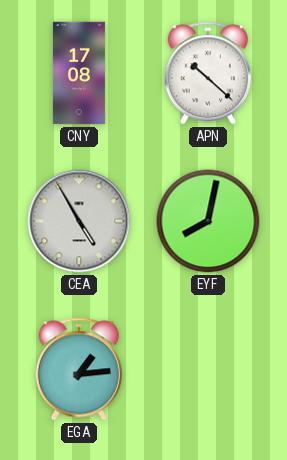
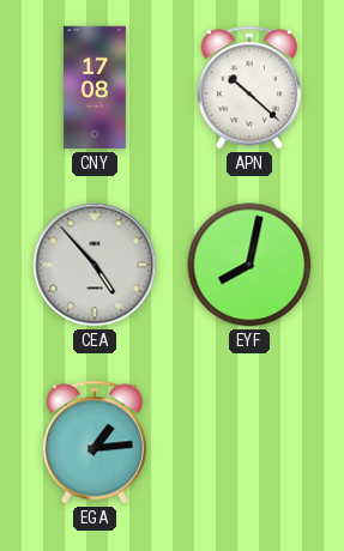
CEA: 4:55 -> 4:53
